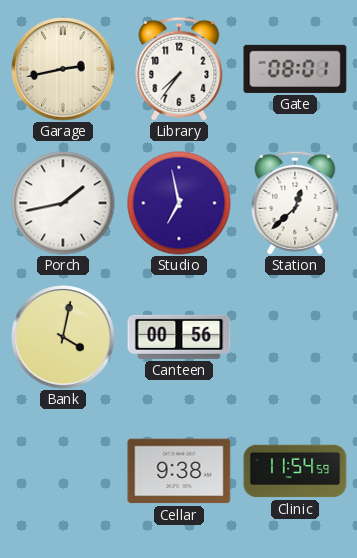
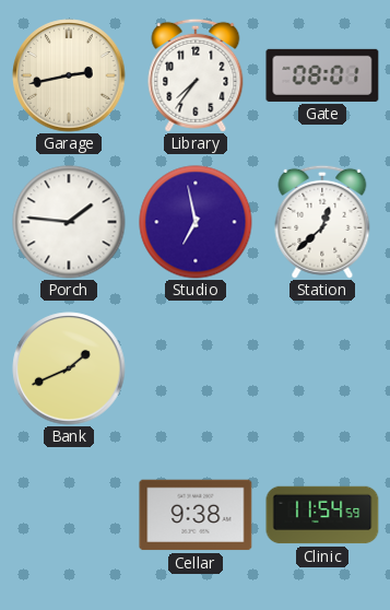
Porch: 1:43 -> 1:46
Bank: 4:02 -> 1:41
Canteen: 00:56 -> none
